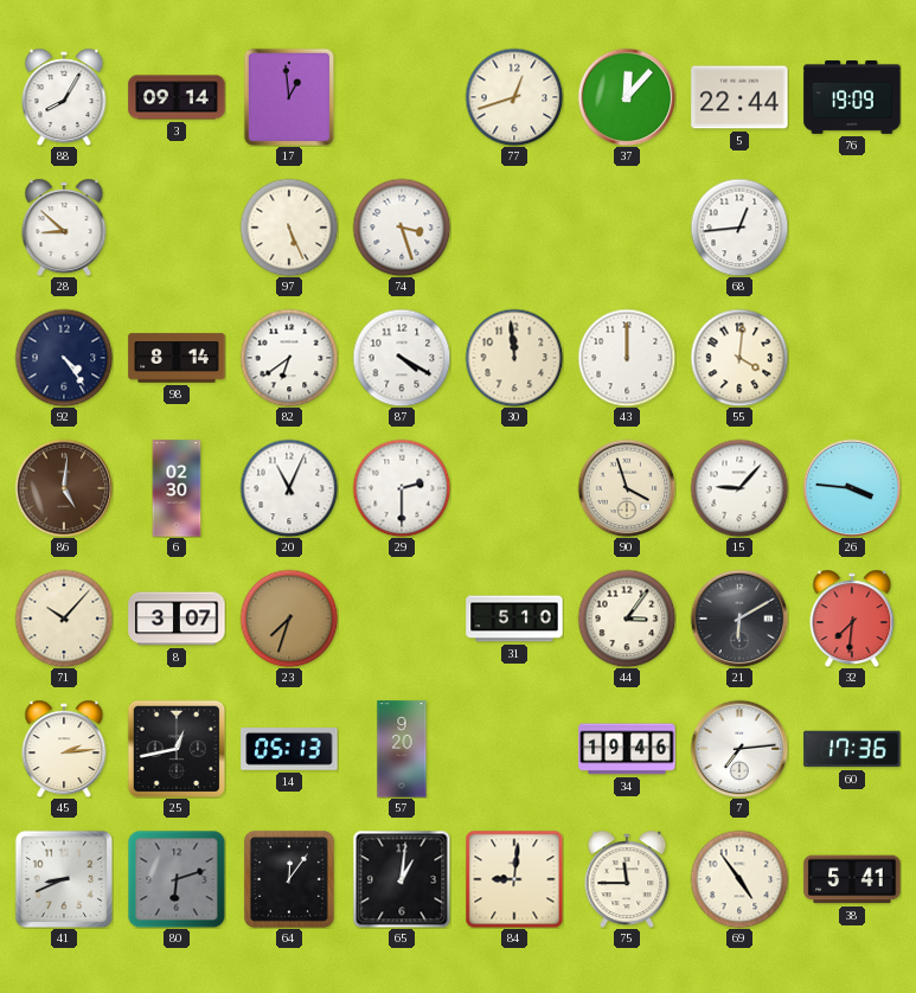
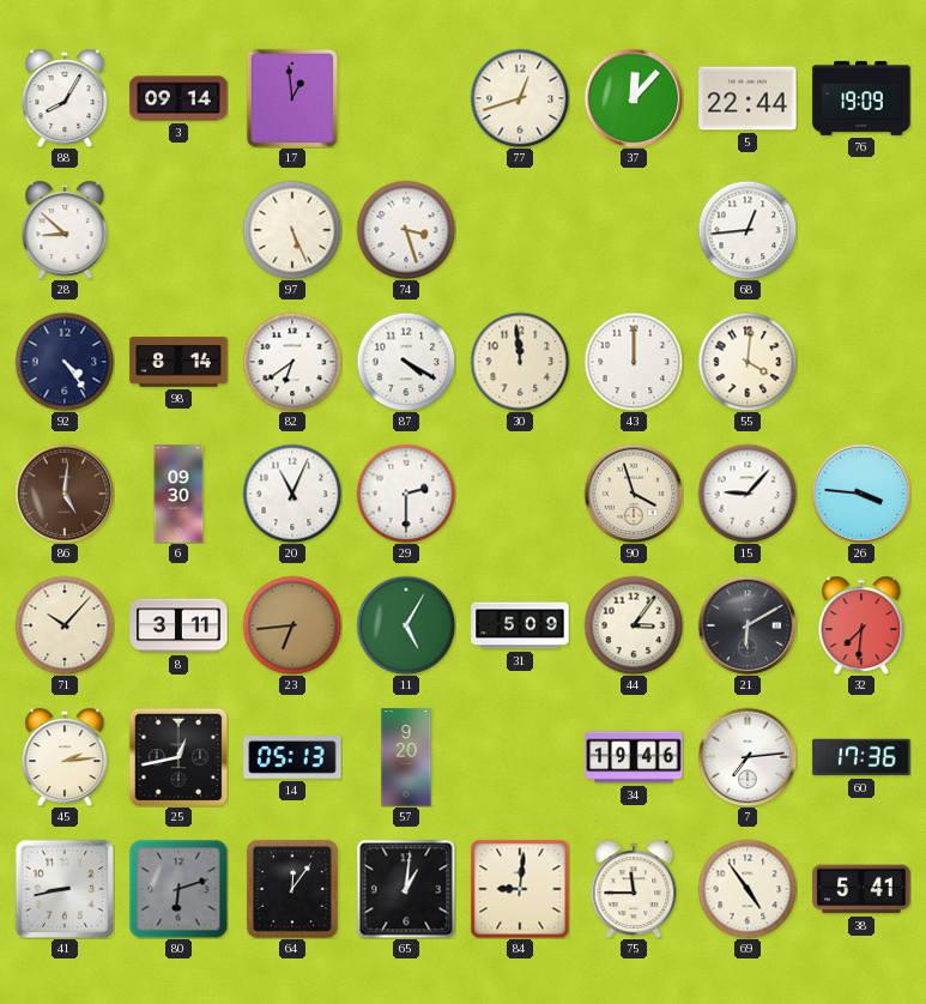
6: 02:30 -> 09:30
8: 3:07 -> 3:11
23: 7:33 -> 6:44
11: none -> 5:05
31: 5:10 -> 5:09
41: 8:41 -> 8:43
